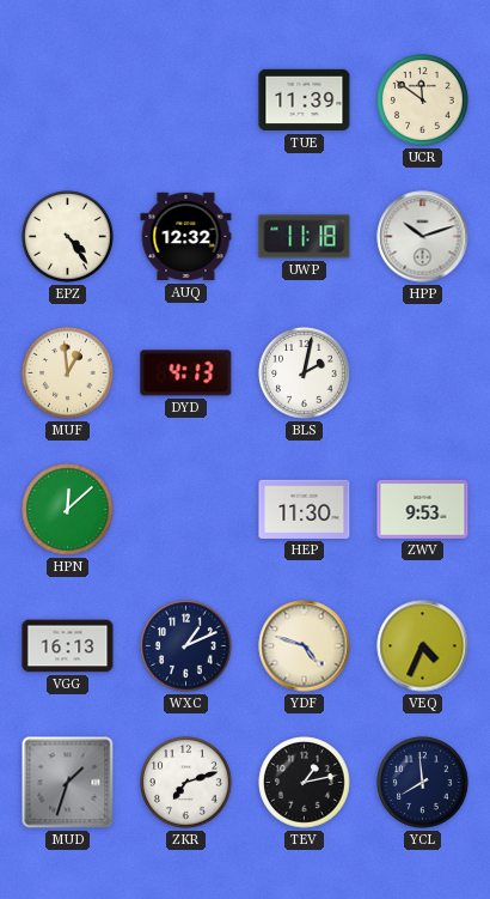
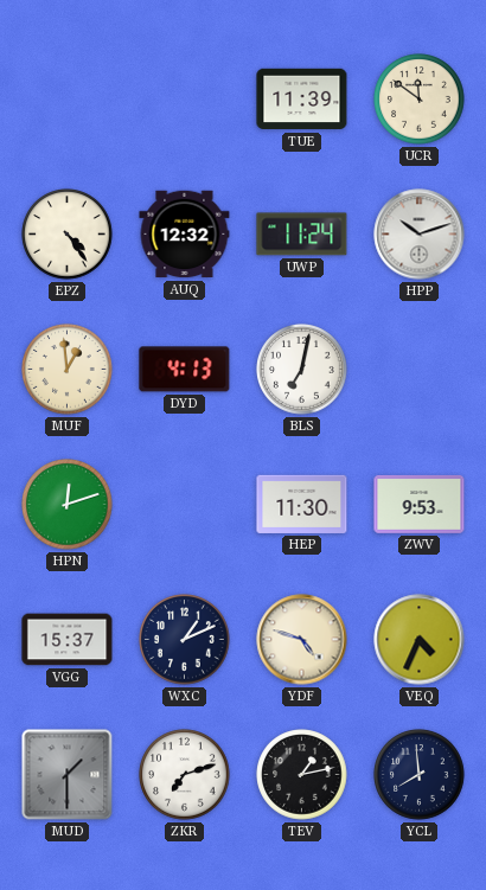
UWP: 11:18 -> 11:24
BLS: 2:02 -> 7:02
HPN: 12:08 -> 12:12
VGG: 16:13 -> 15:37
MUD: 1:33 -> 1:30
